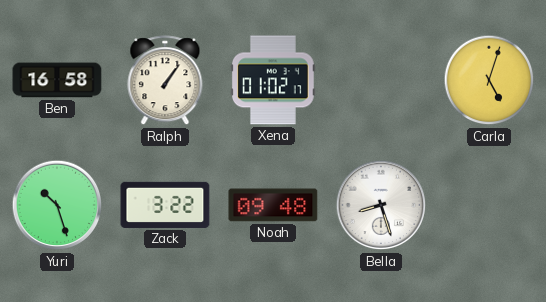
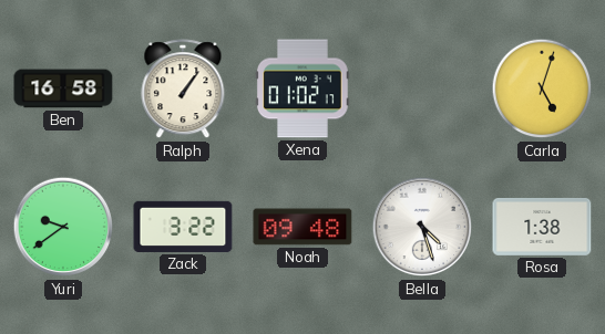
Yuri: 10:27 -> 9:39
Bella: 8:27 -> 4:27
Rosa: none -> 1:38
